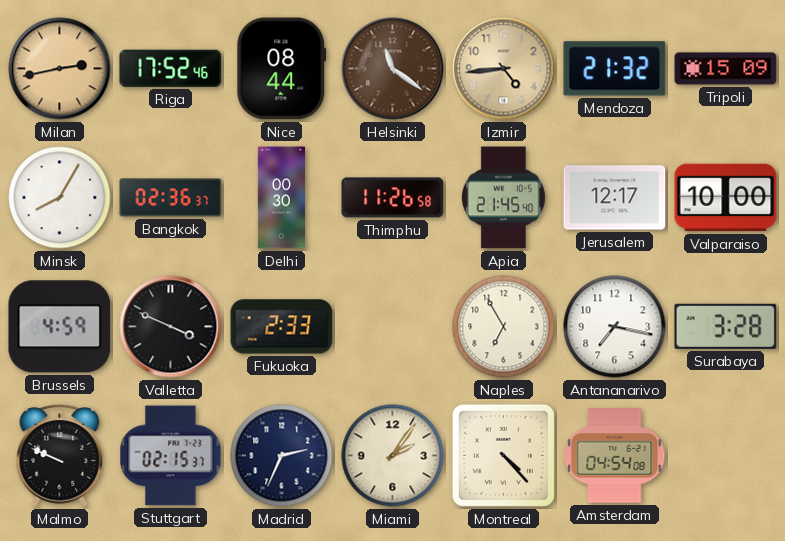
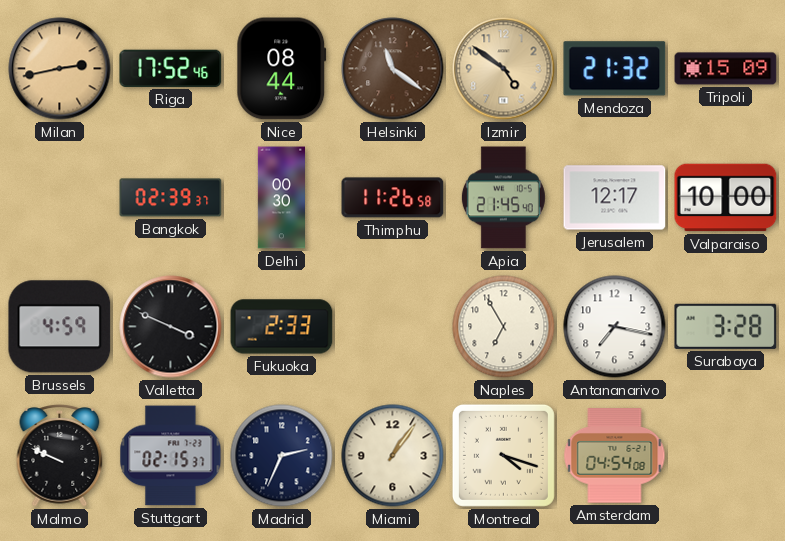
Izmir: 4:44 -> 4:51
Minsk: 8:05 -> none
Bangkok: 02:36 -> 02:39
Miami: 2:06 -> 1:06
Montreal: 4:23 -> 4:18
